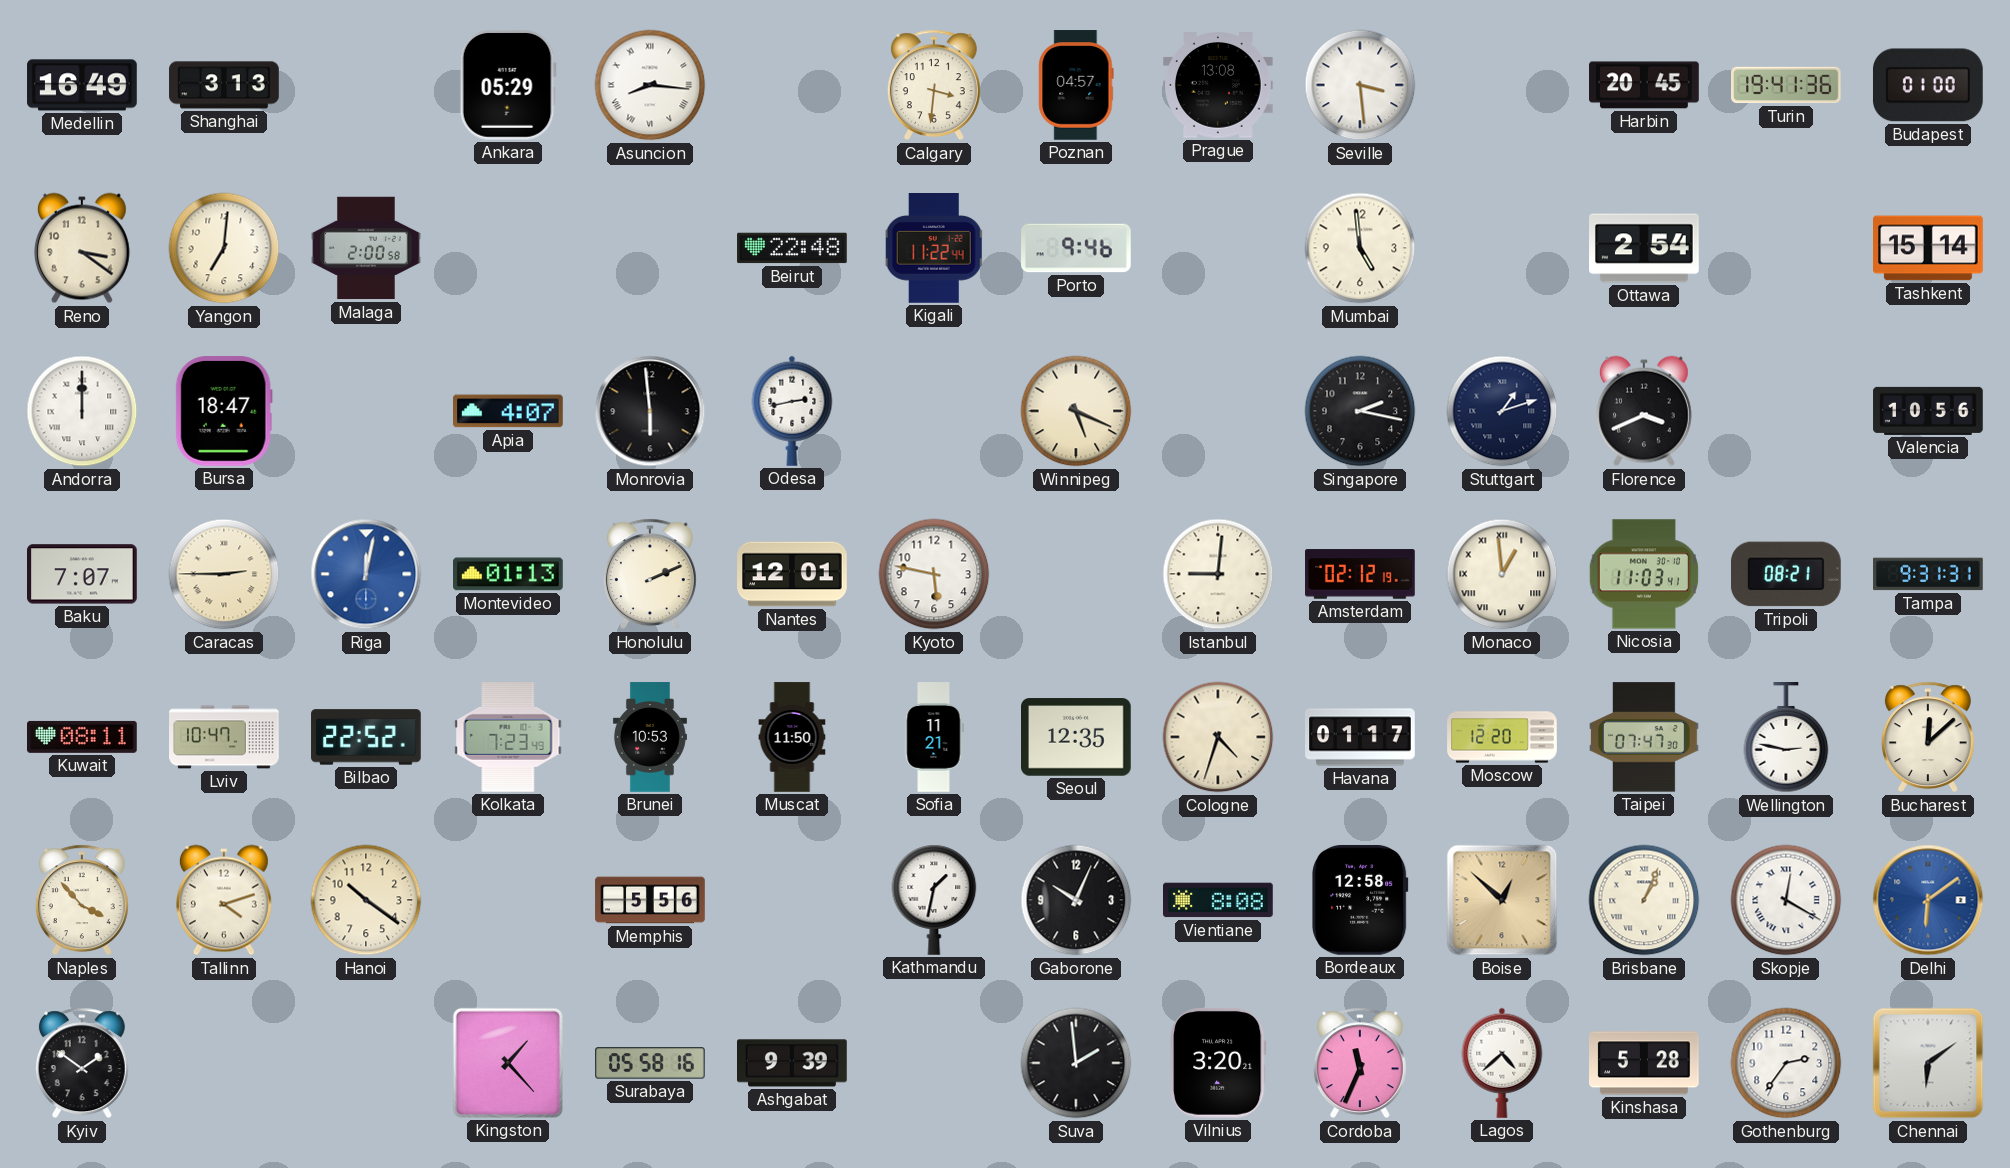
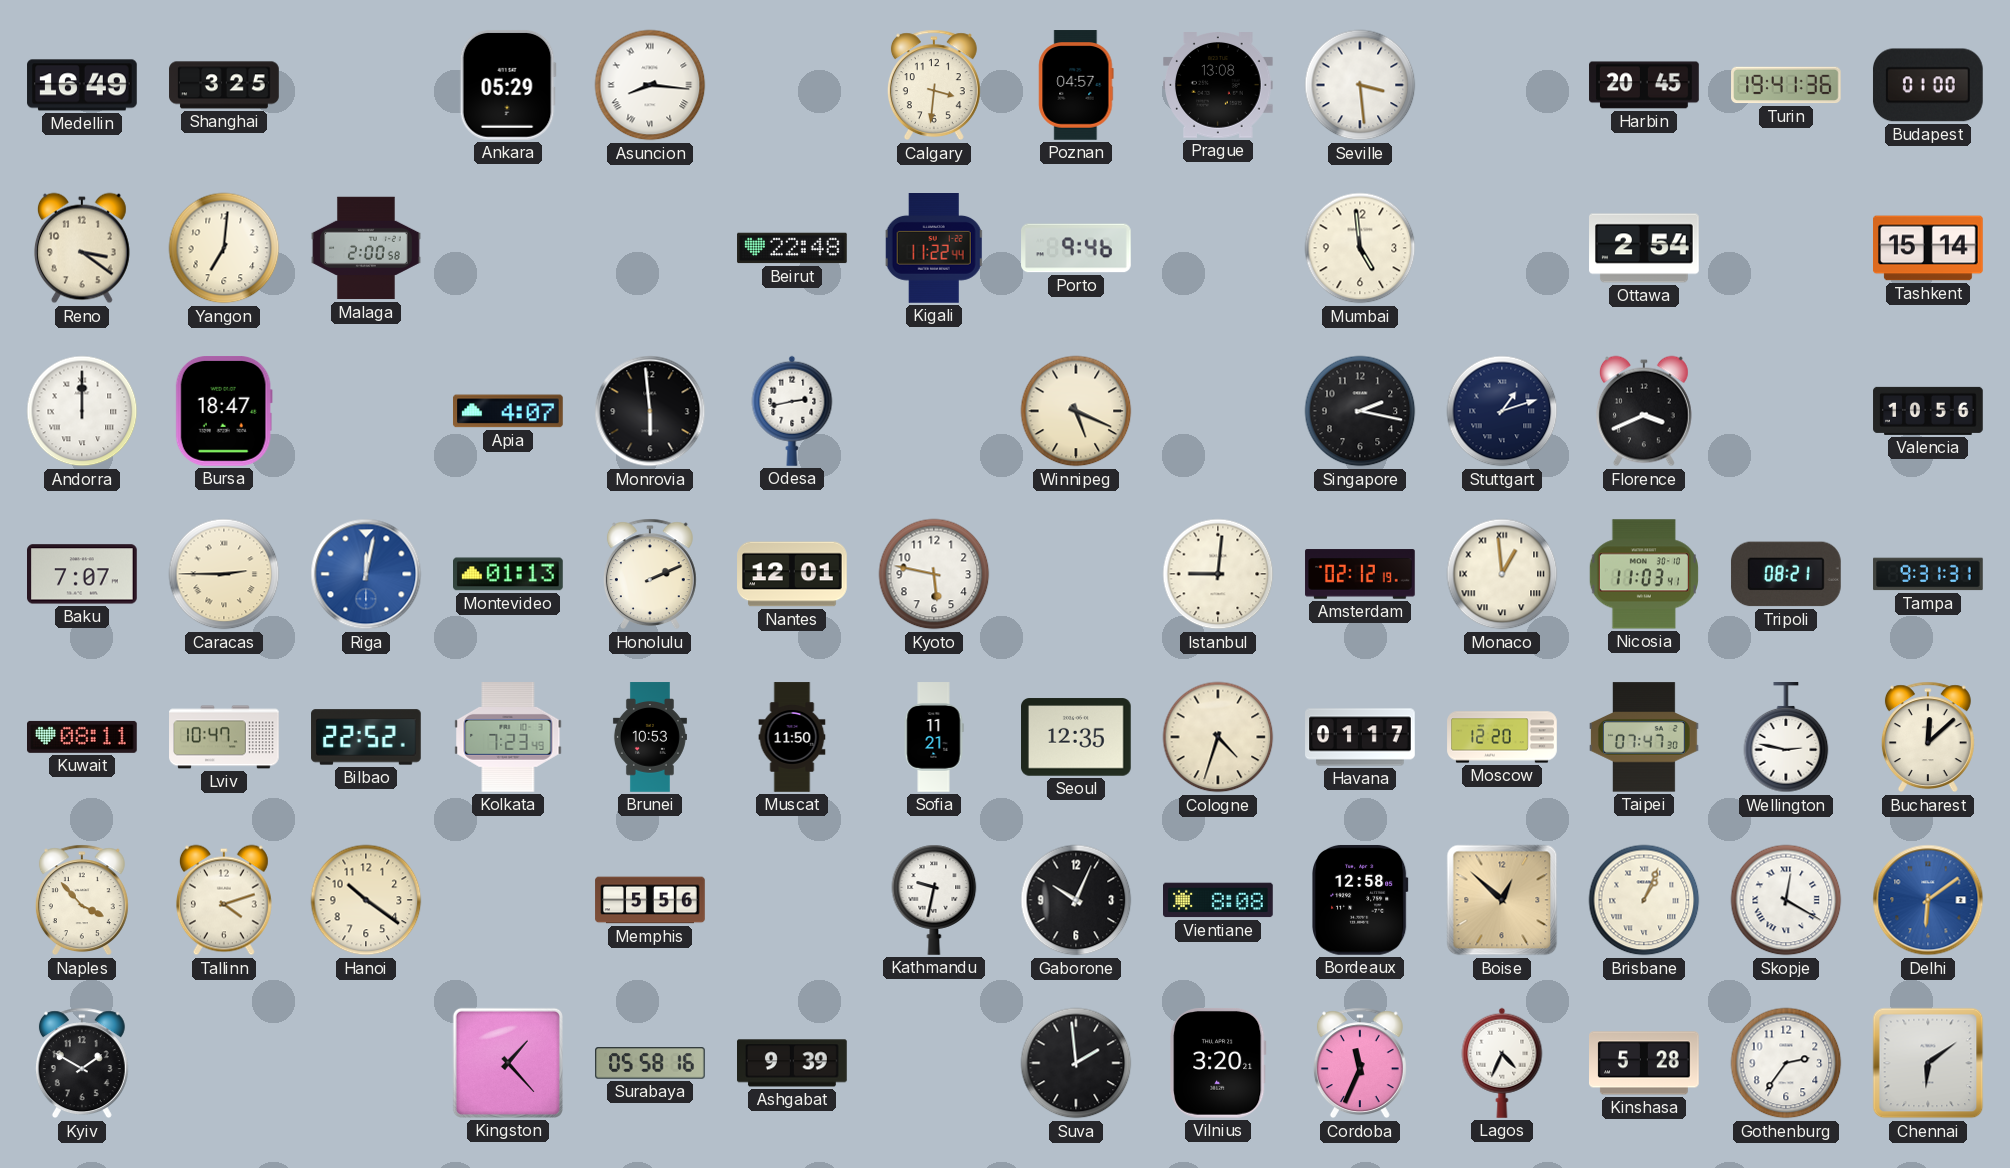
Shanghai: 3:13 -> 3:25
Kathmandu: 1:32 -> 9:32
Kyiv: 1:51 -> 1:50
Lagos: 4:38 -> 4:34
